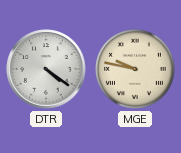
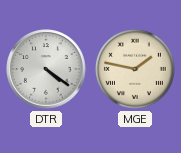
MGE: 9:47 -> 1:47
